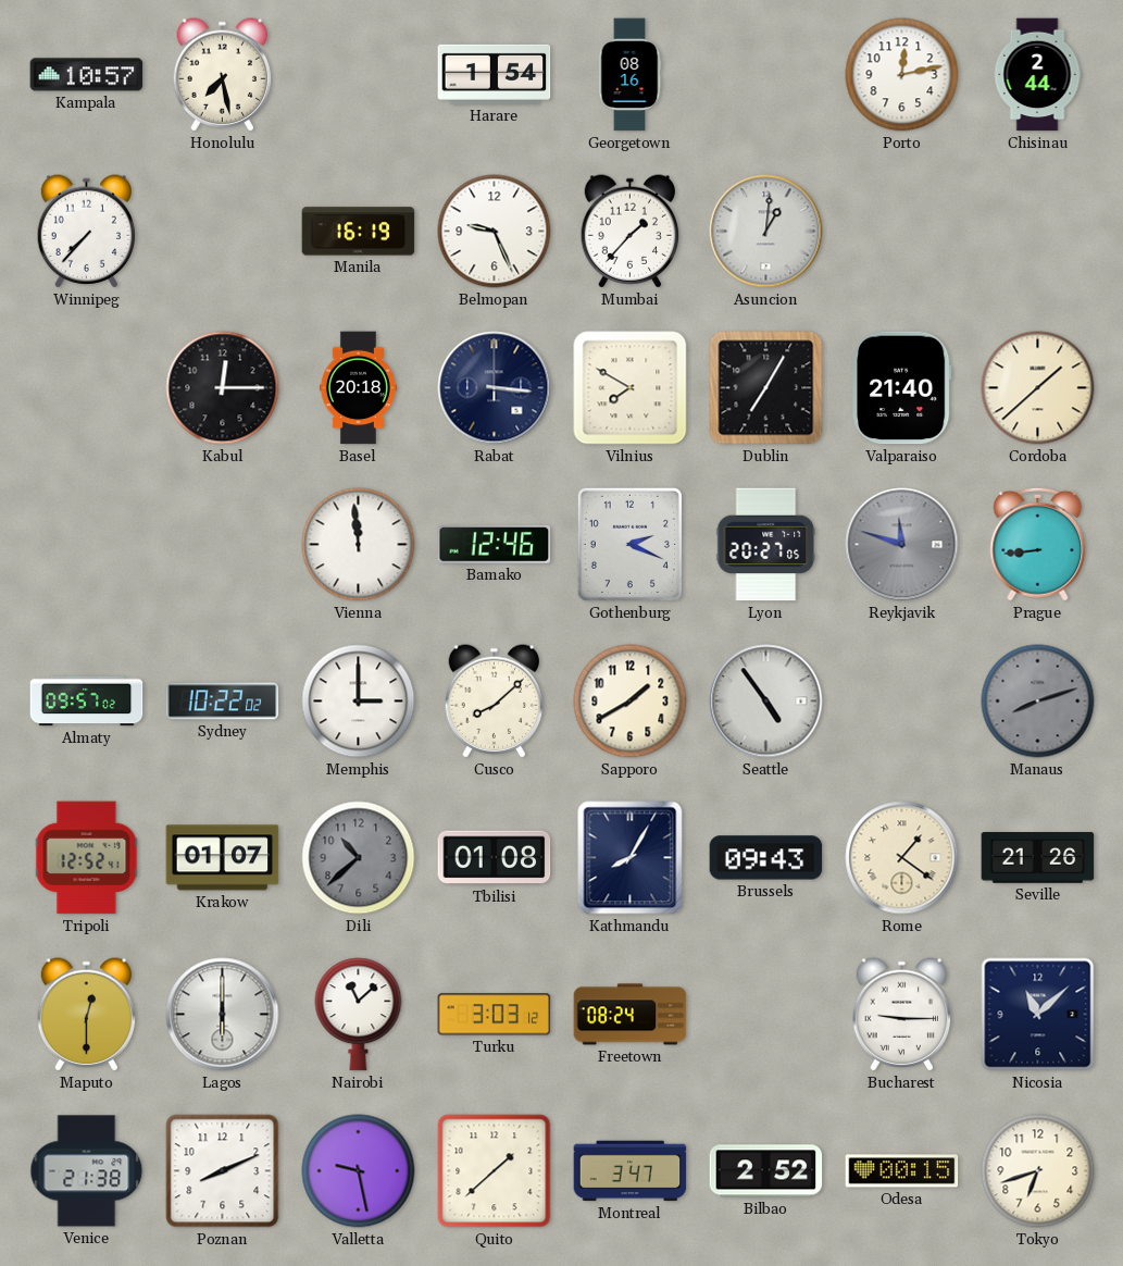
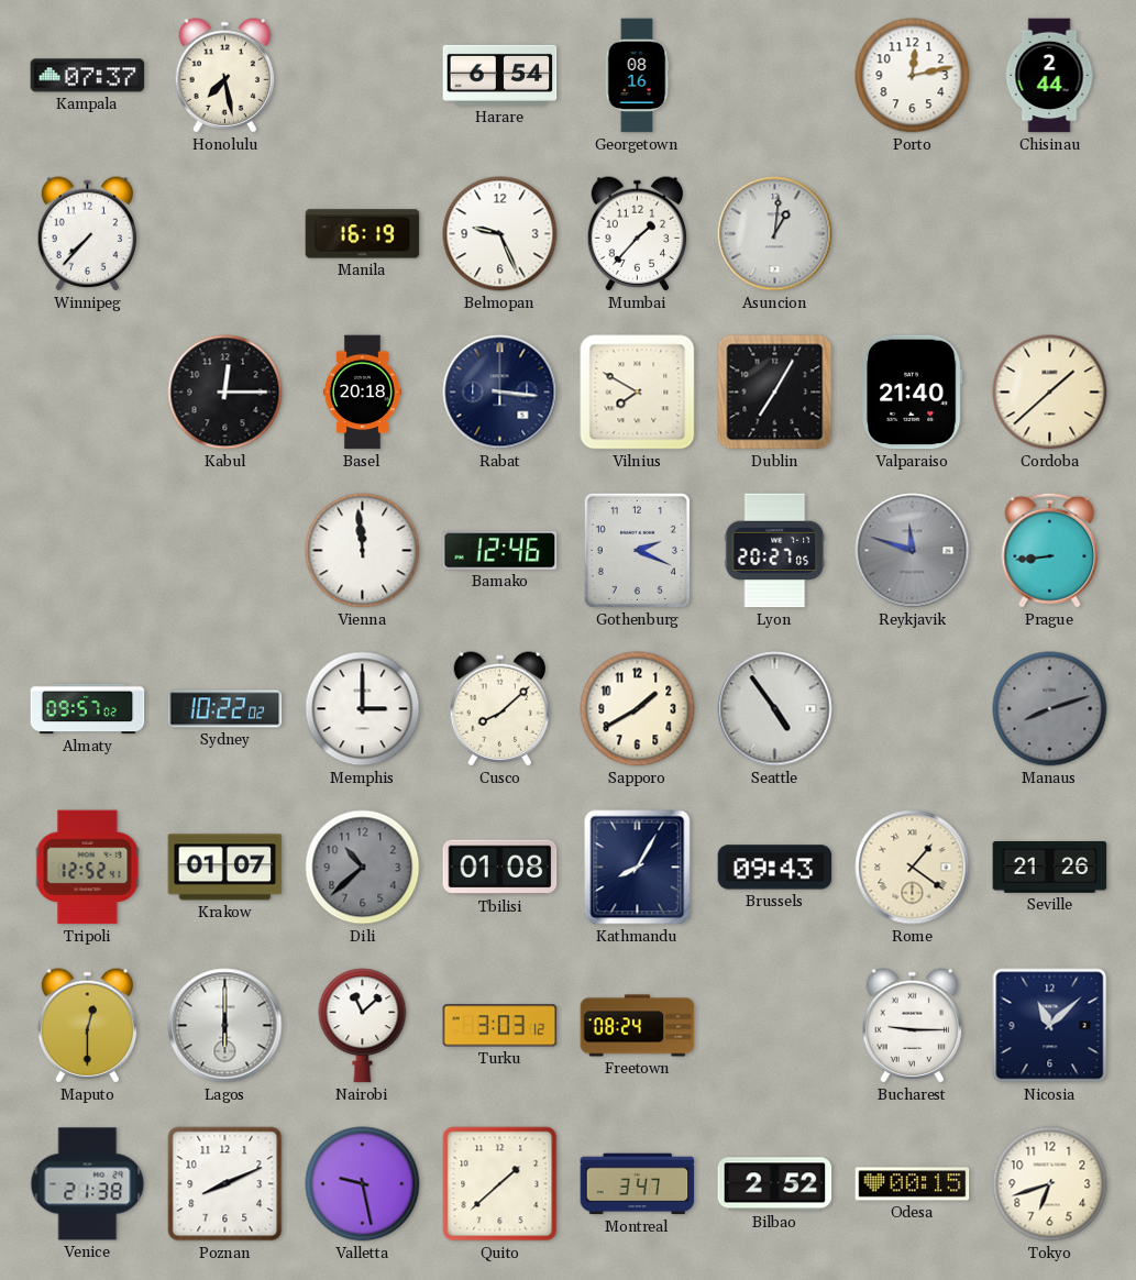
Kampala: 10:57 -> 07:37
Harare: 1:54 -> 6:54
